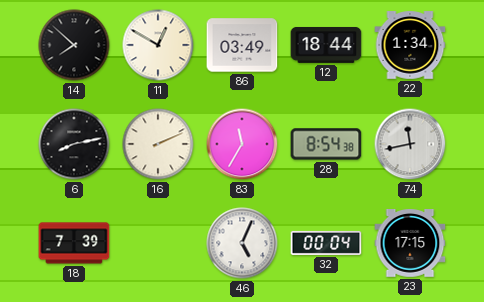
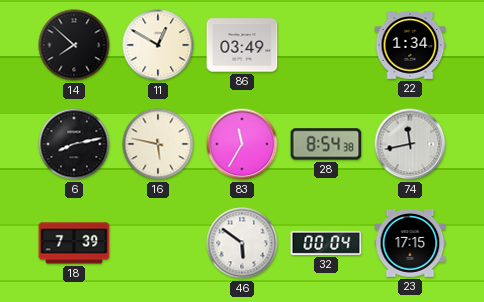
12: 18:44 -> none
16: 2:11 -> 5:47
46: 5:04 -> 5:51
